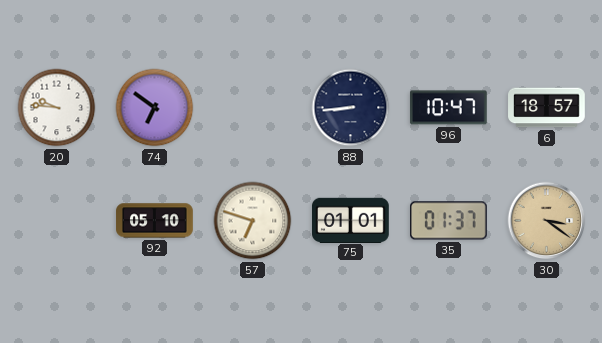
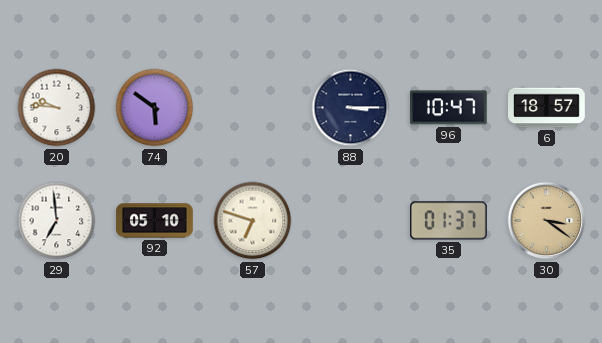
74: 6:51 -> 5:51
88: 8:44 -> 3:15
29: none -> 6:59
75: 01:01 -> none
